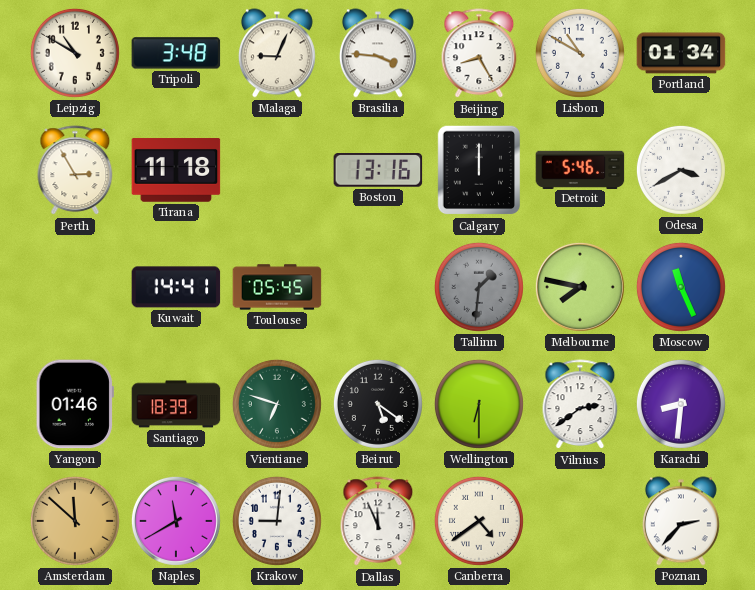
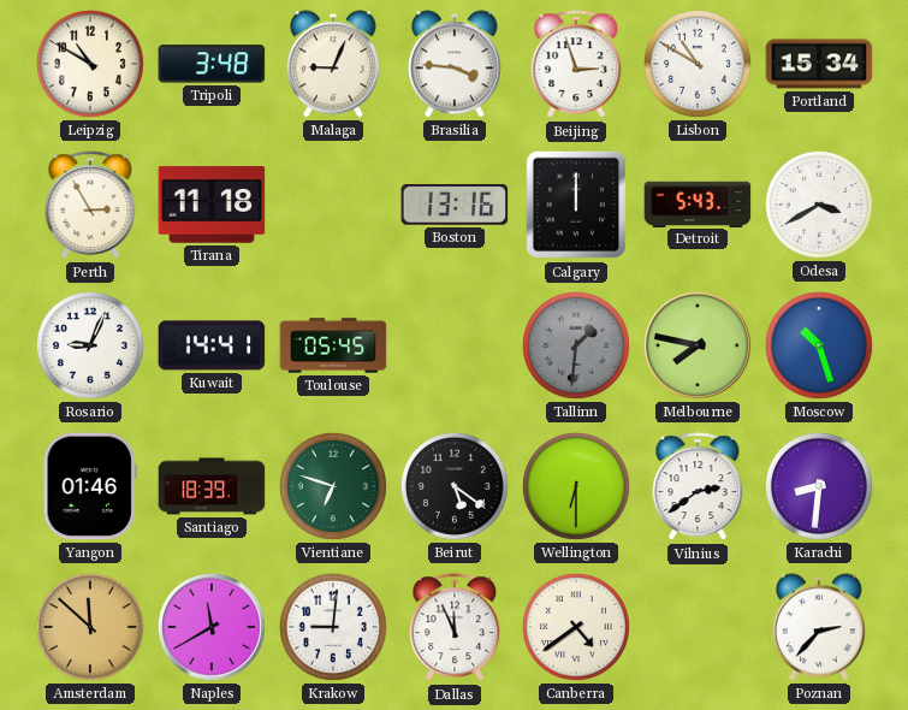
Beijing: 8:25 -> 2:57
Portland: 01:34 -> 15:34
Detroit: 5:46 -> 5:43
Rosario: none -> 9:04
Moscow: 11:26 -> 10:27
